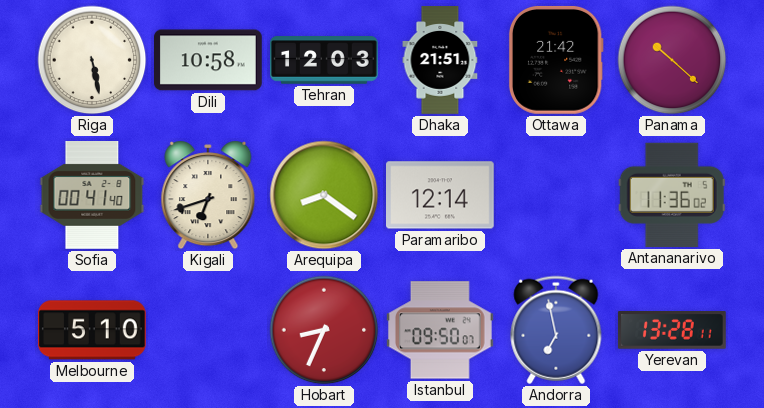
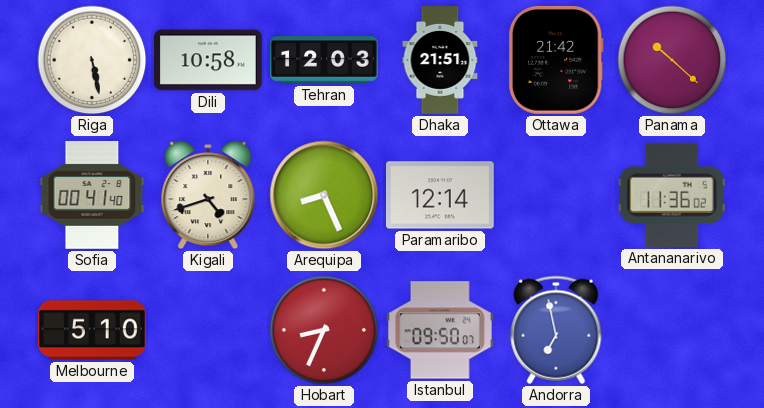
Kigali: 6:42 -> 4:42
Arequipa: 8:21 -> 8:26
Yerevan: 13:28 -> none
